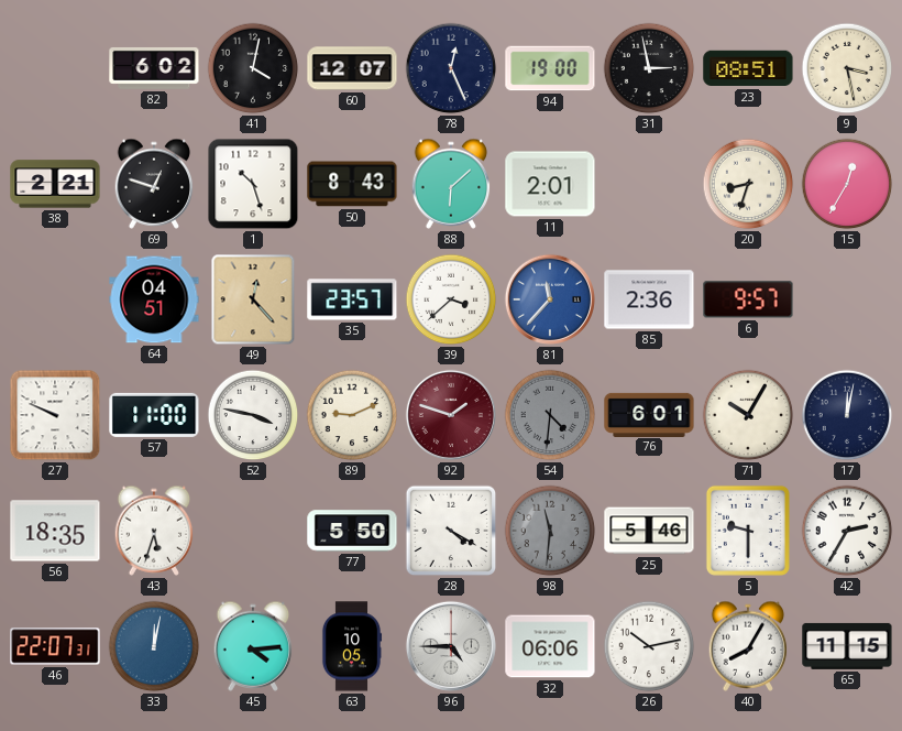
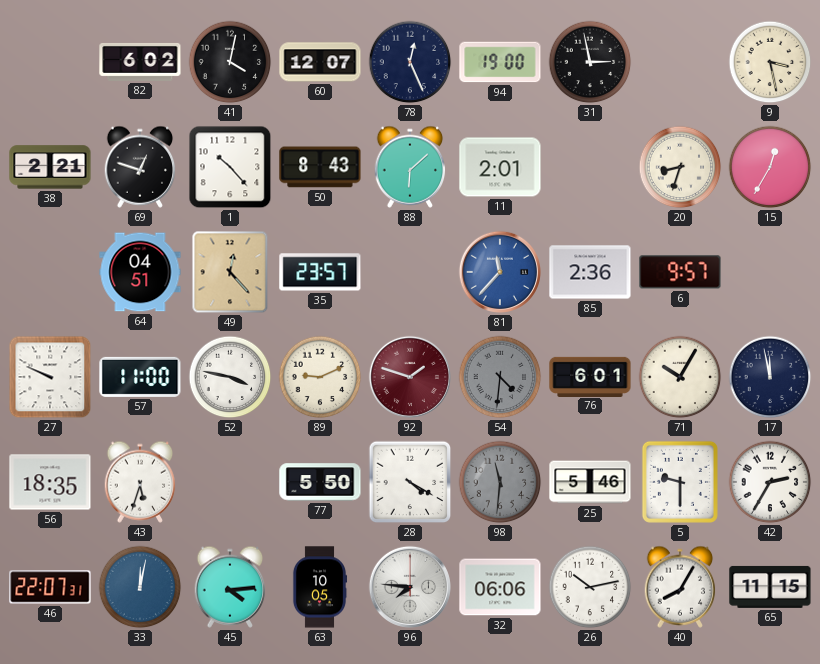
23: 08:51 -> none
1: 10:27 -> 10:23
39: 3:38 -> none
17: 12:02 -> 11:58
96: 4:45 -> 7:46
